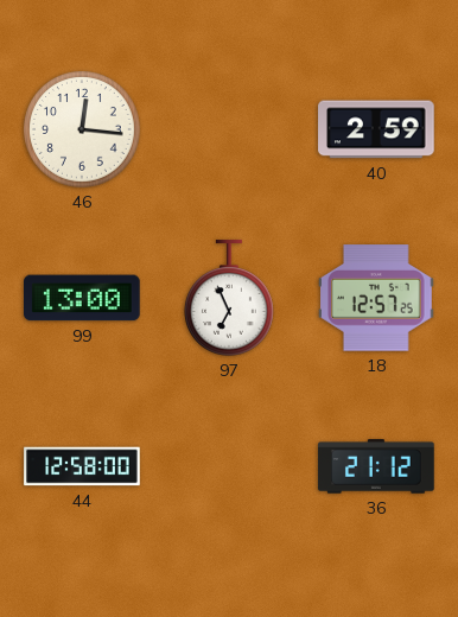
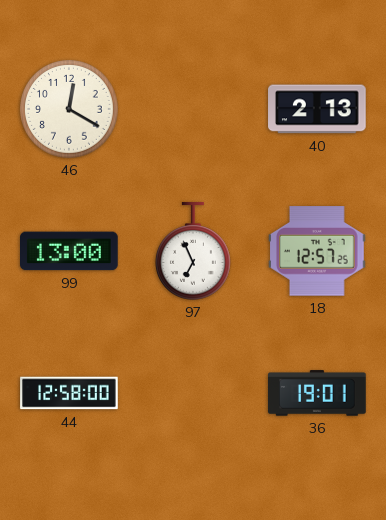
46: 12:16 -> 12:20
40: 2:59 -> 2:13
36: 21:12 -> 19:01
